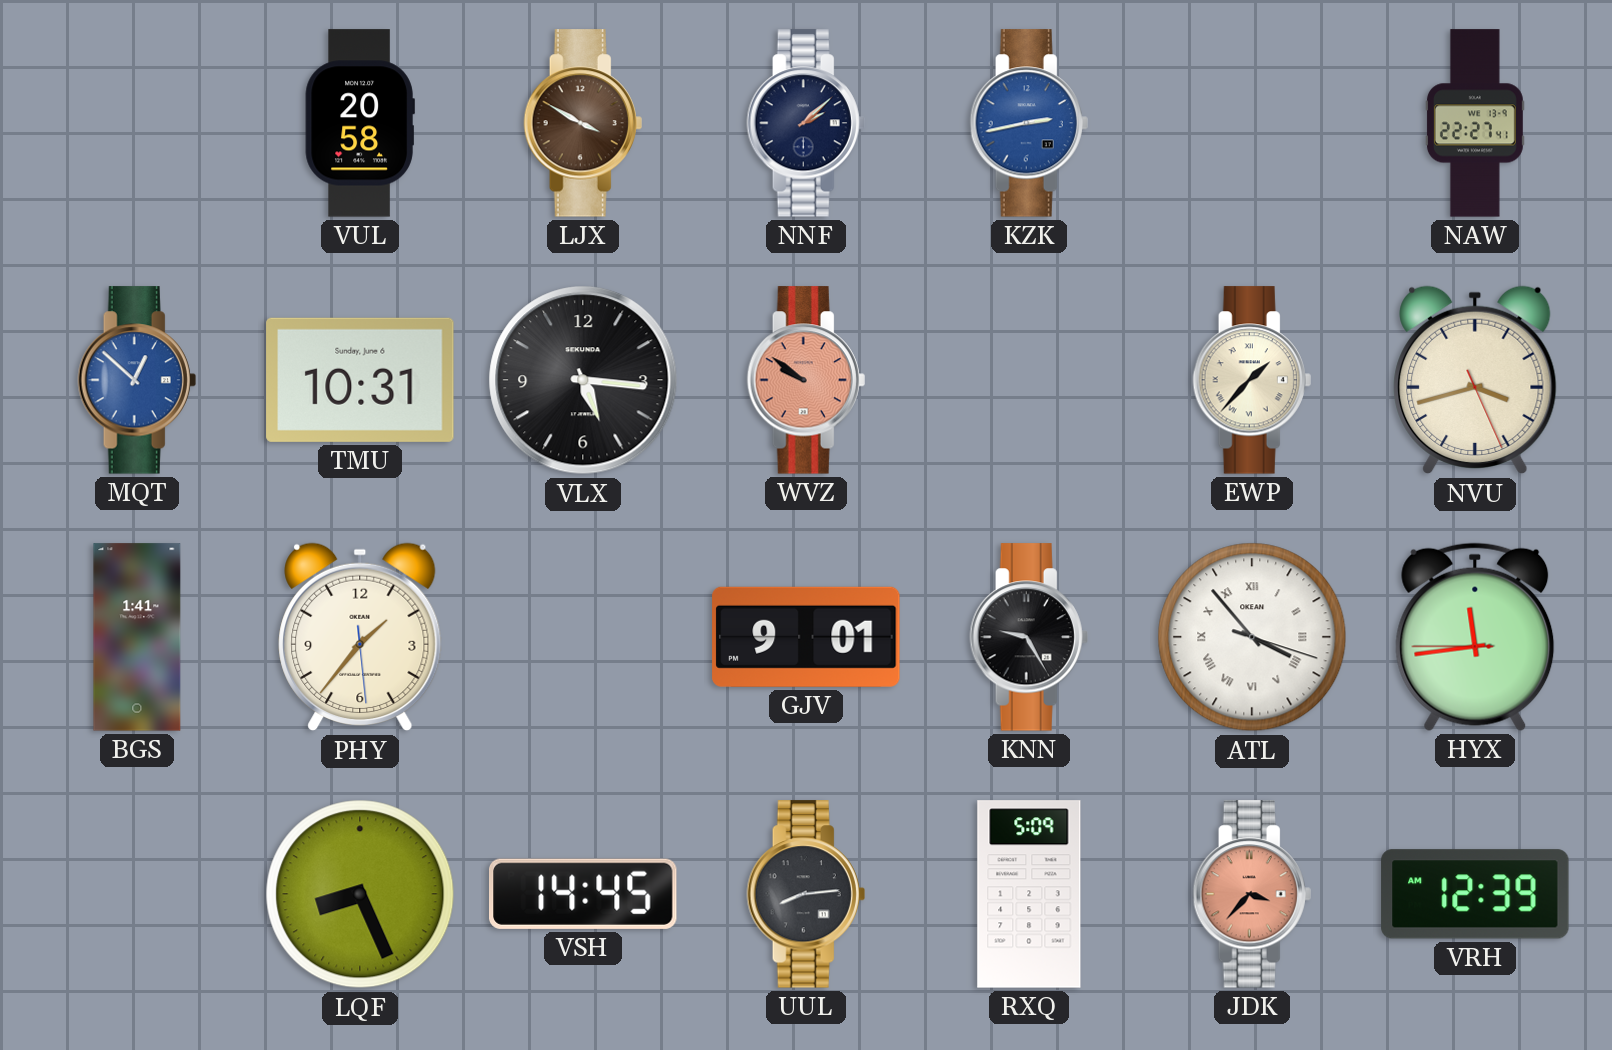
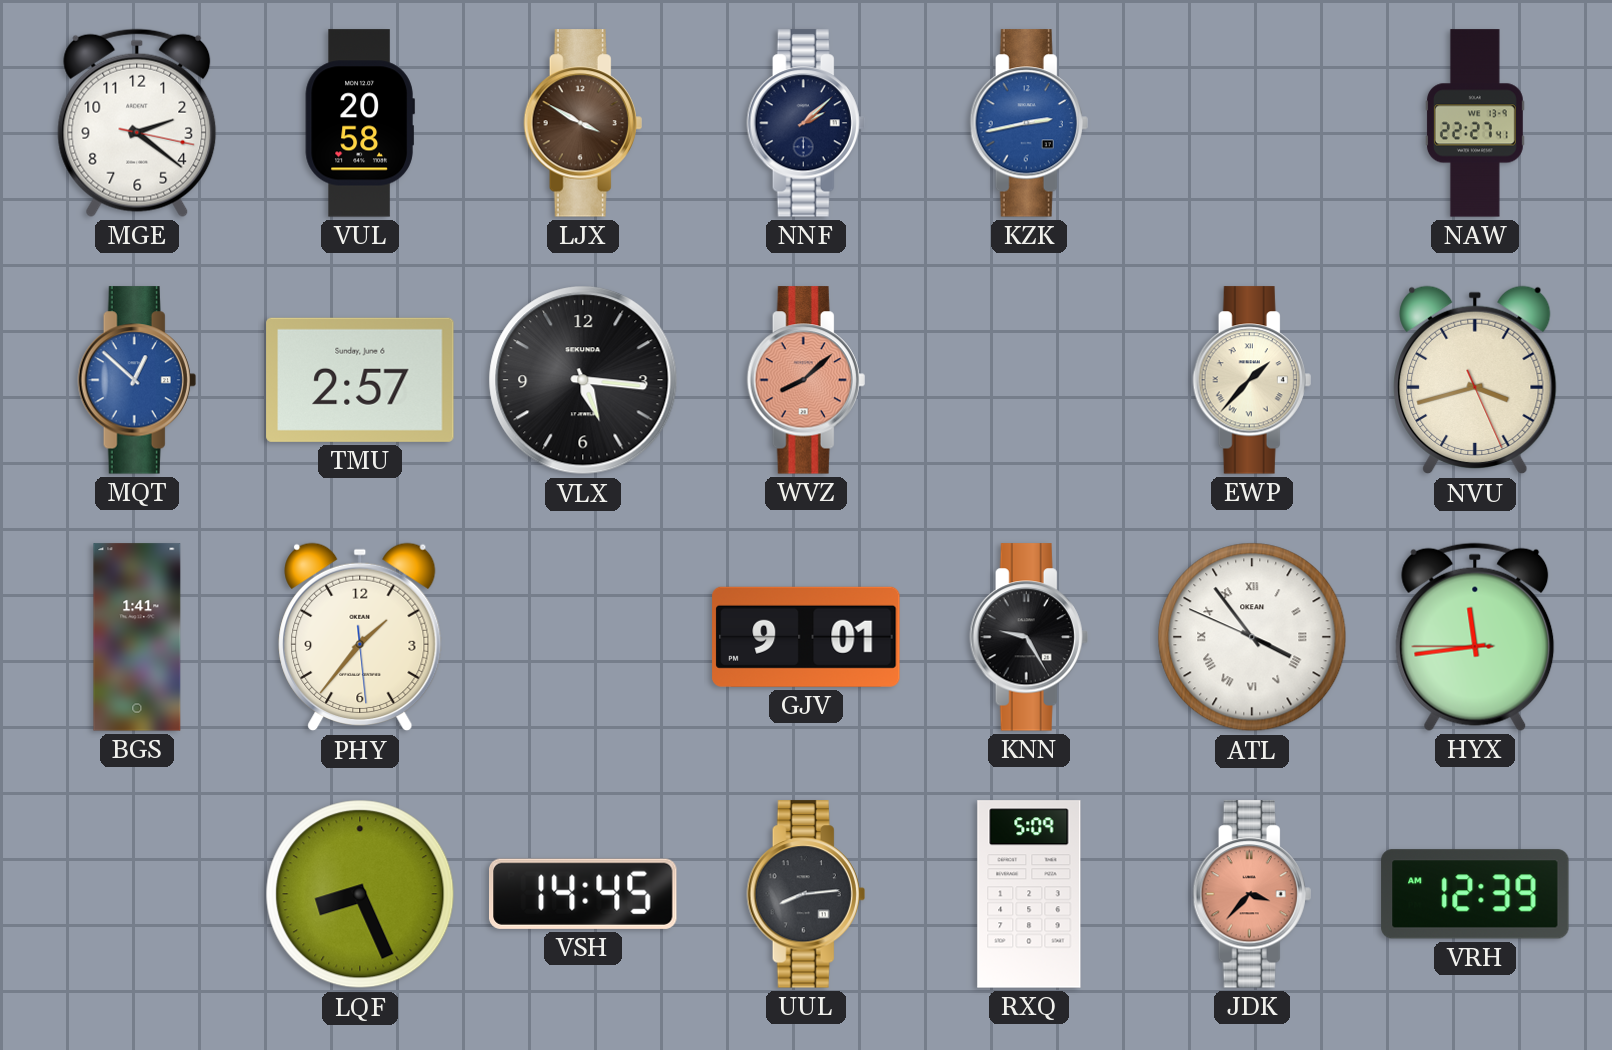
MGE: none -> 2:21
TMU: 10:31 -> 2:57
WVZ: 9:51 -> 8:08
ATL: 3:53:18 -> 3:53:49
